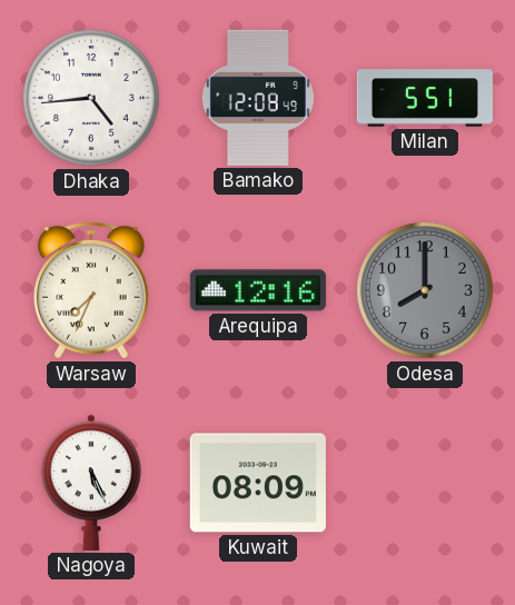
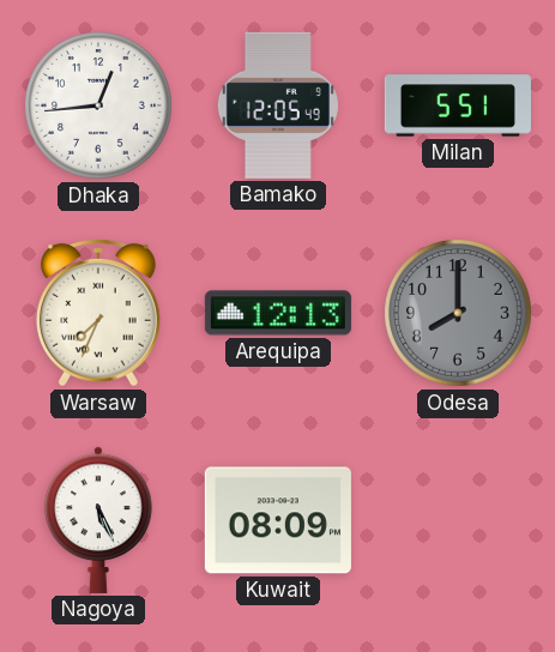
Dhaka: 4:44 -> 12:44
Bamako: 12:08 -> 12:05
Arequipa: 12:16 -> 12:13
